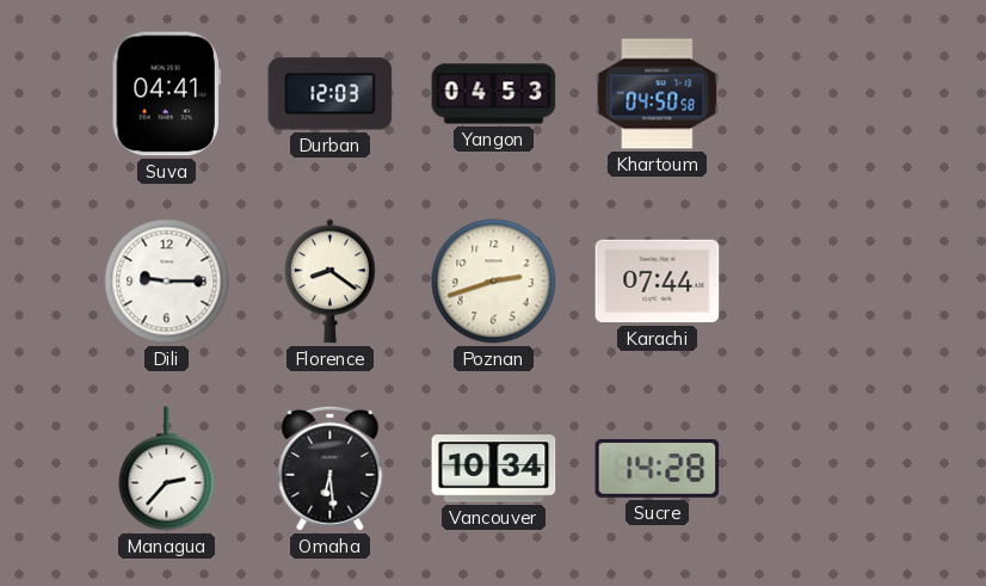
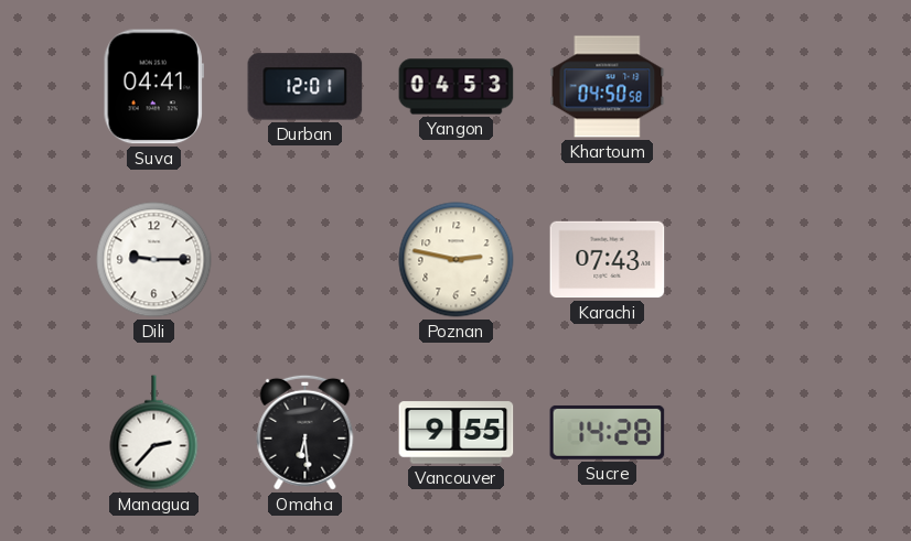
Durban: 12:03 -> 12:01
Florence: 8:21 -> none
Poznan: 2:42 -> 2:47
Karachi: 07:44 -> 07:43
Vancouver: 10:34 -> 9:55
